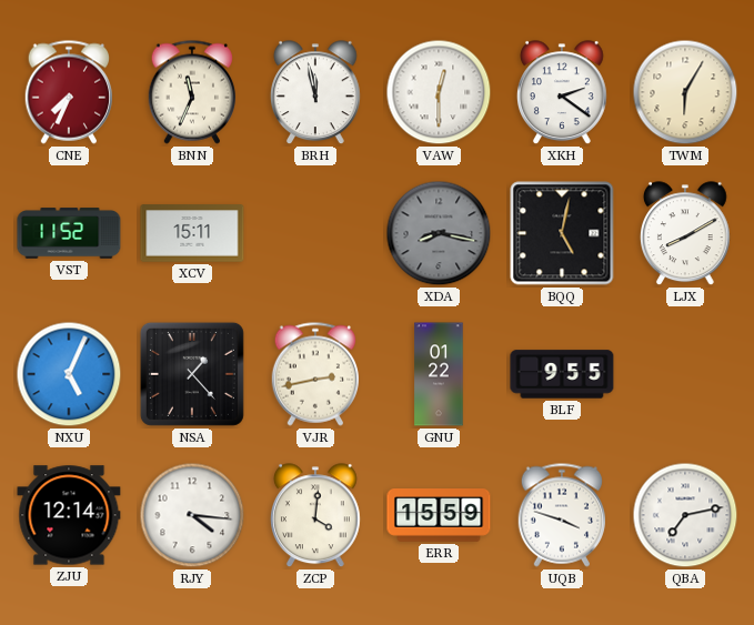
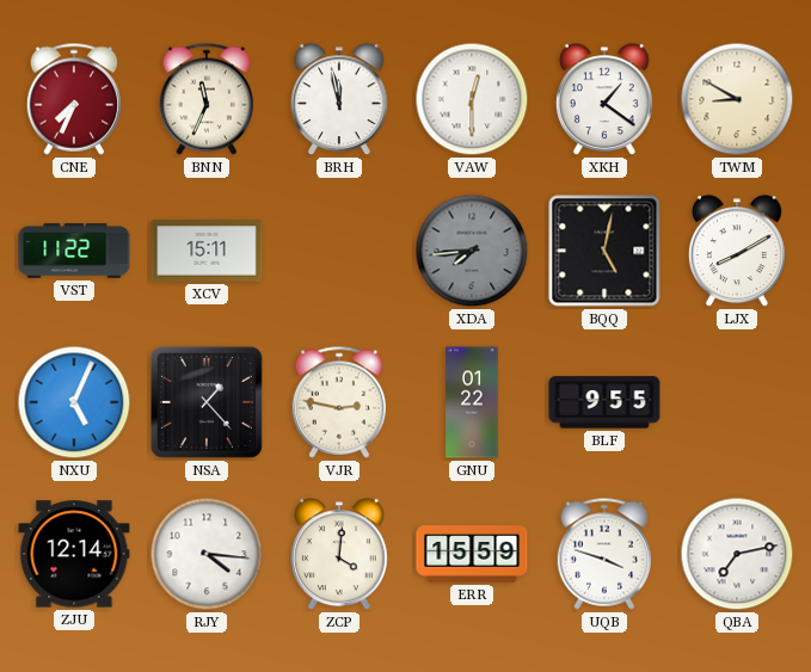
XKH: 2:21 -> 1:21
TWM: 6:05 -> 8:50
VST: 11:52 -> 11:22
XDA: 8:17 -> 7:44
VJR: 2:43 -> 2:47
